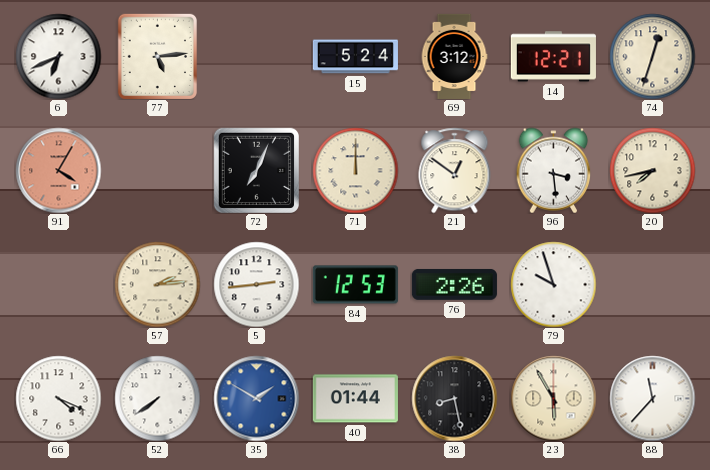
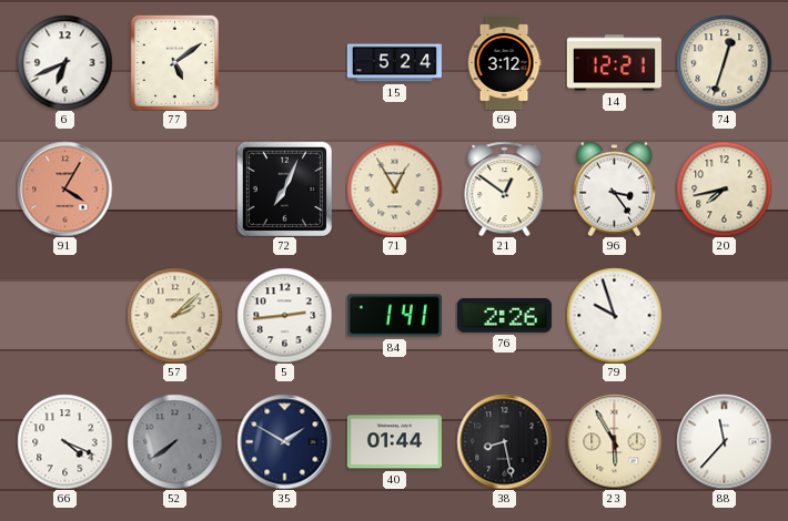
77: 5:14 -> 5:09
71: 12:00 -> 12:55
96: 3:29 -> 3:24
57: 2:14 -> 2:08
84: 12:53 -> 1:41
52 dial: white -> grey
35 dial: blue -> navy
